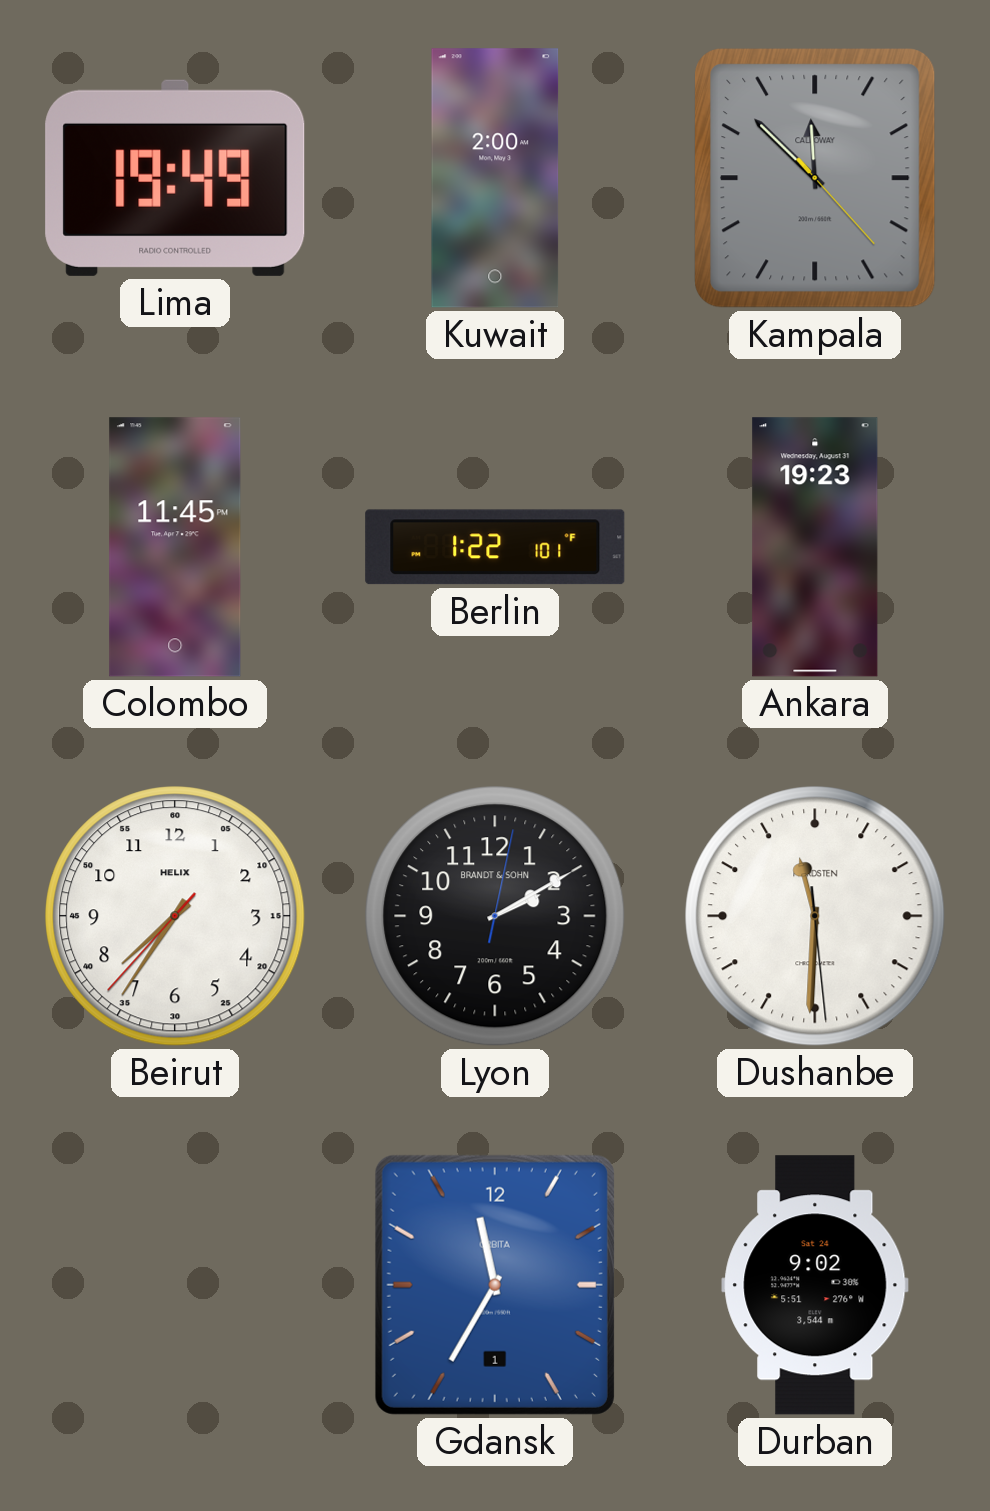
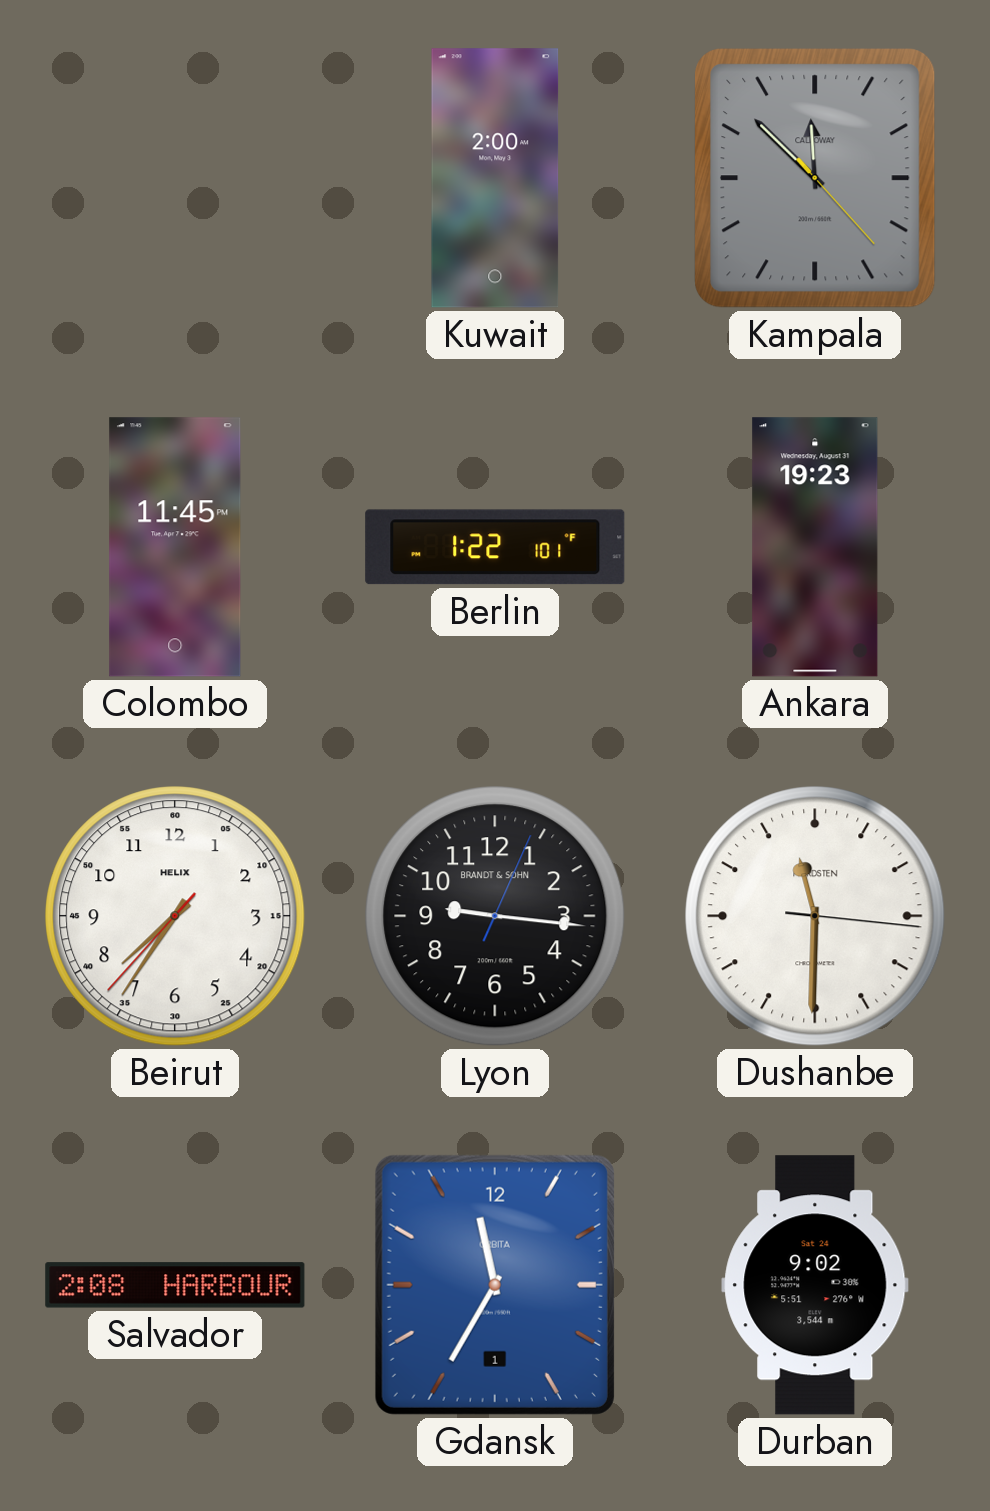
Lima: 19:49 -> none
Lyon: 2:10 -> 9:16
Dushanbe: 11:30:29 -> 11:30:16
Salvador: none -> 2:08
